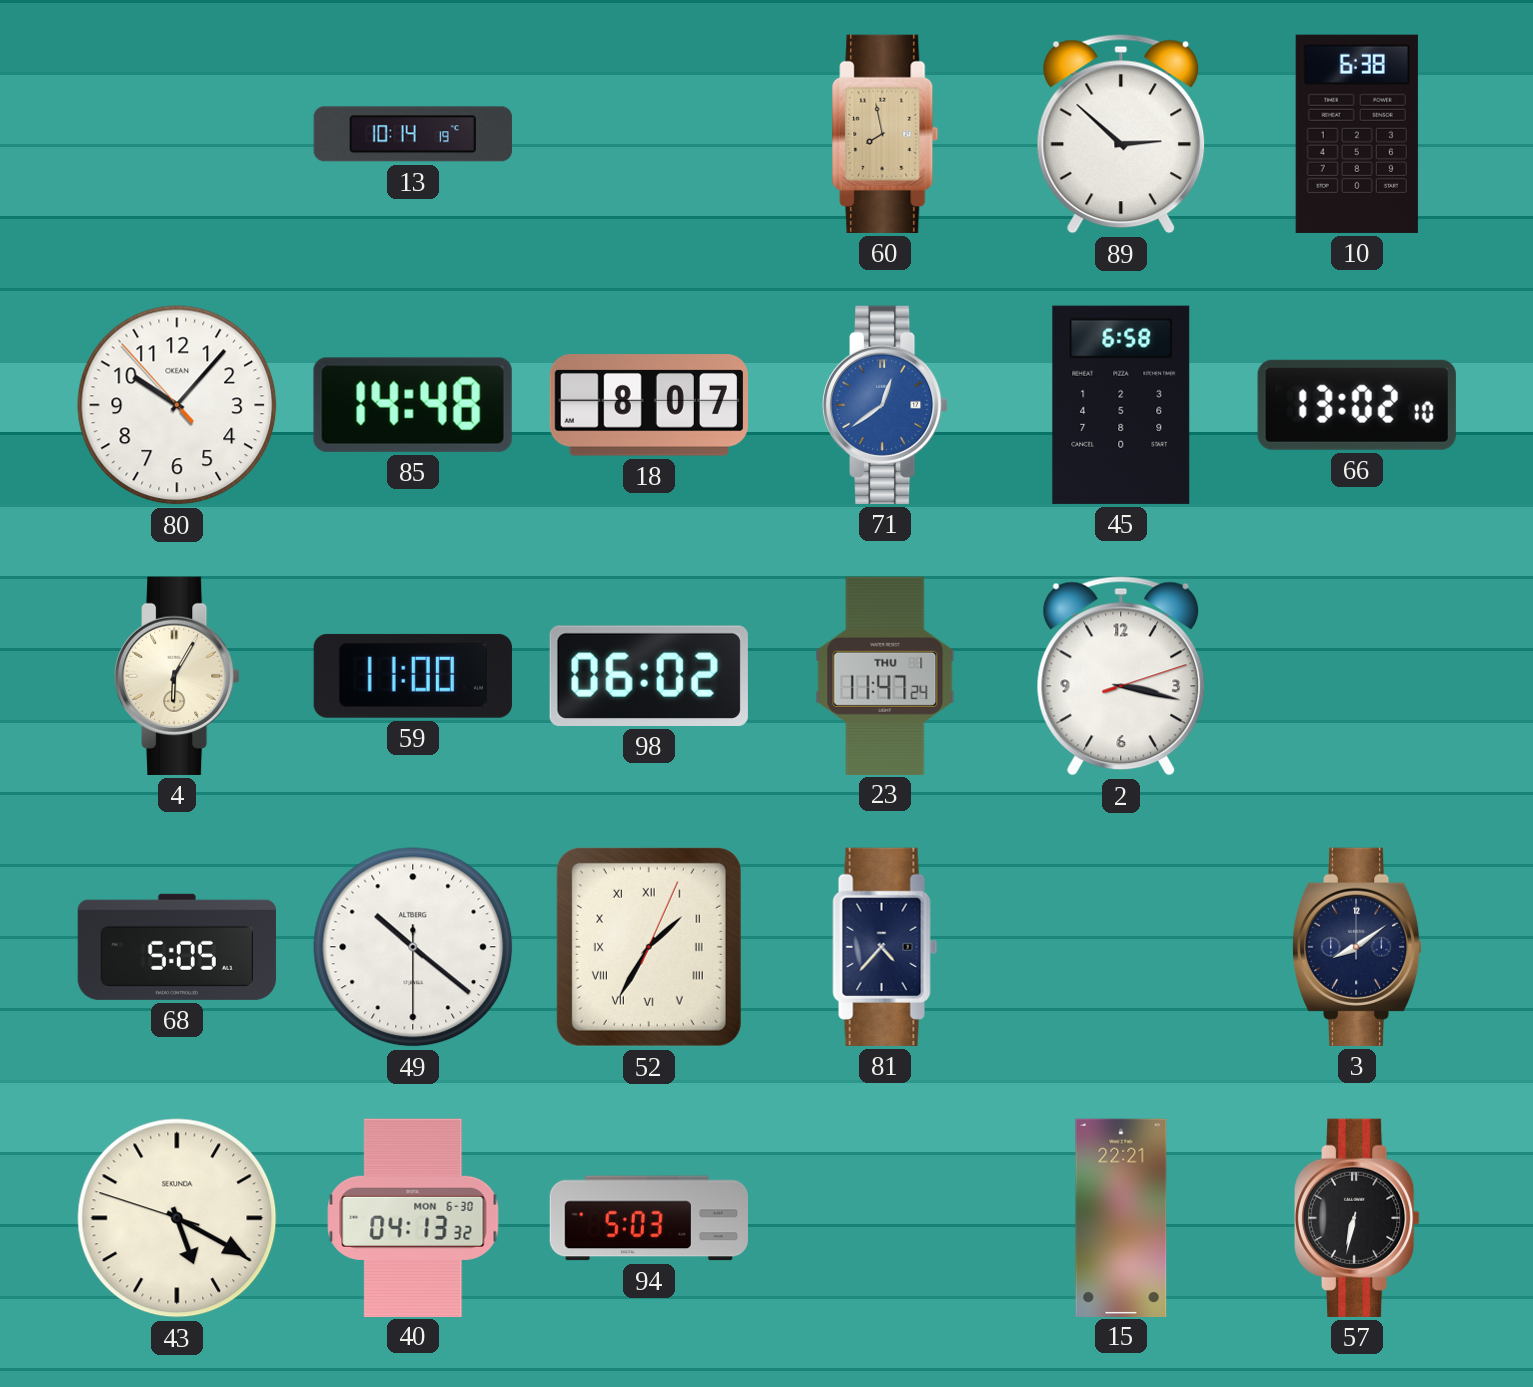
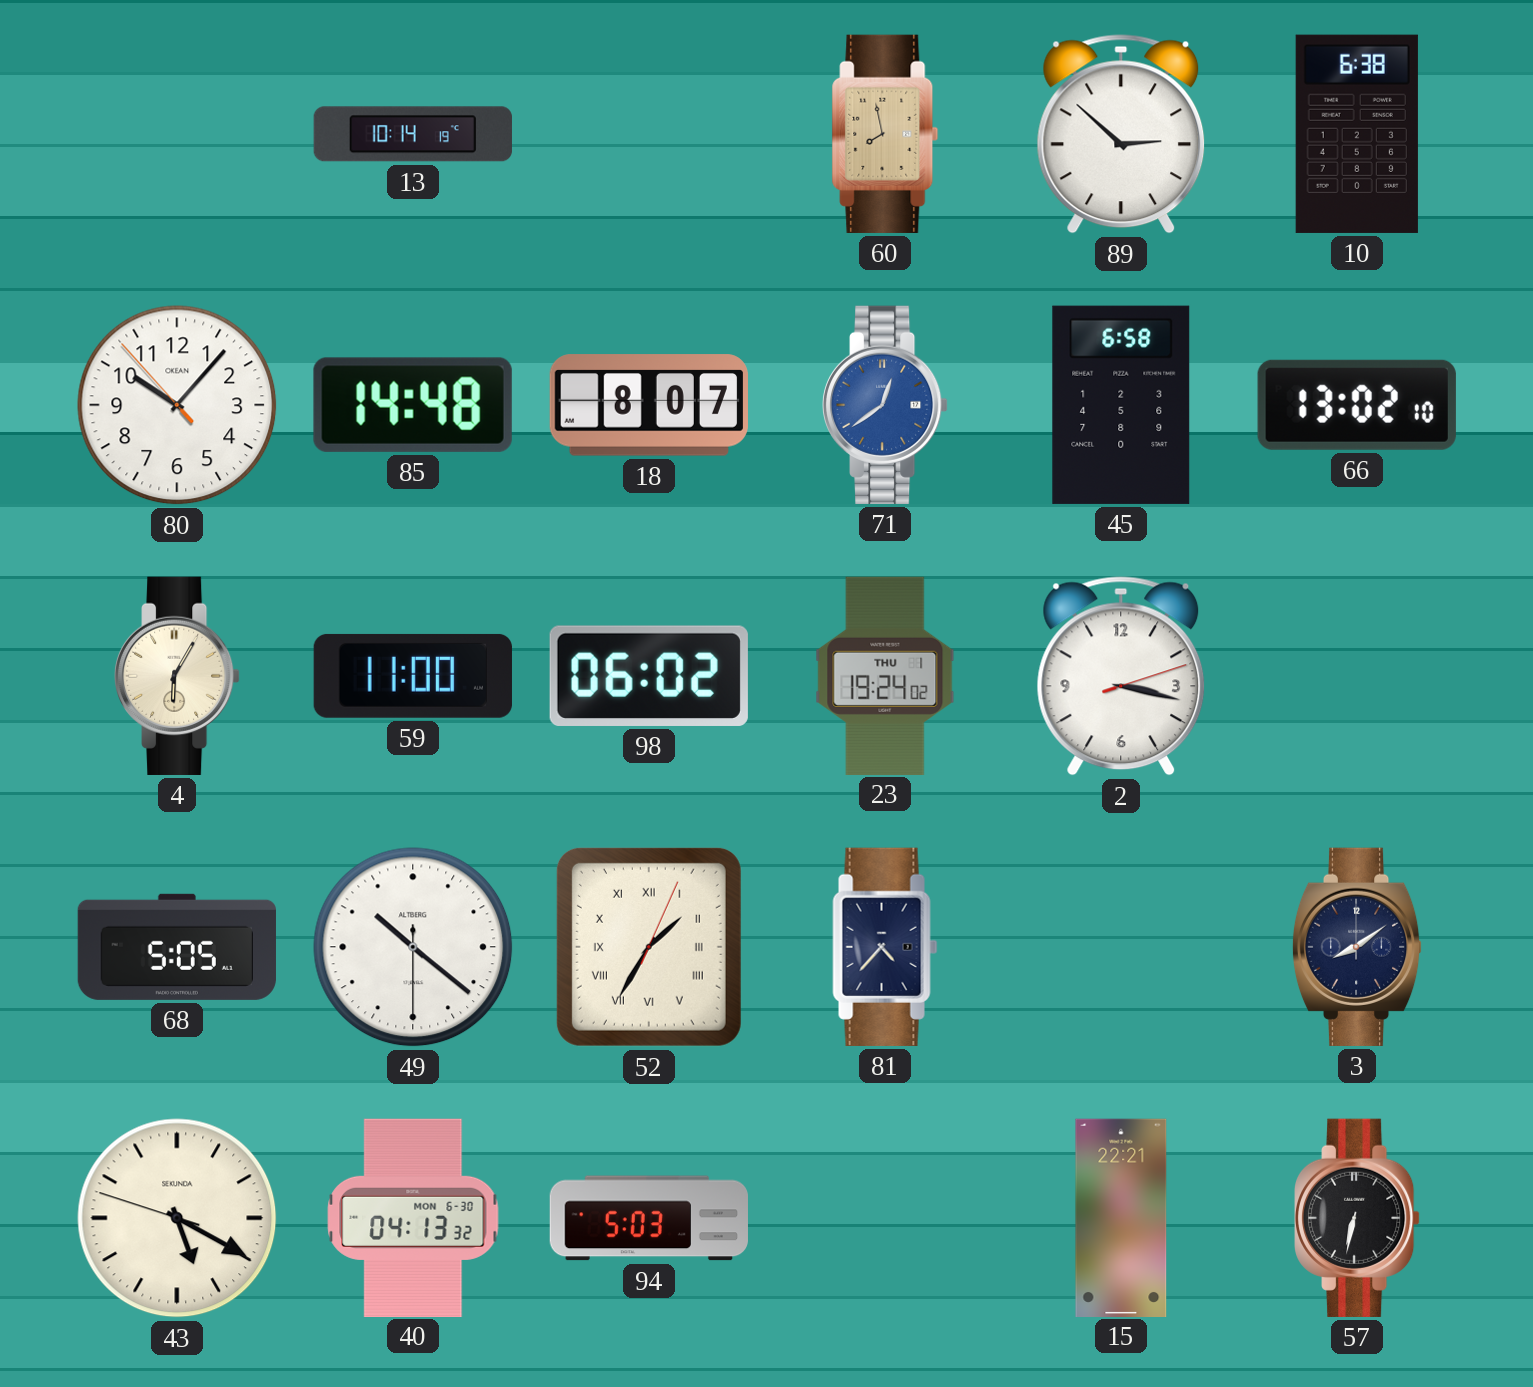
23: 11:47 -> 19:24
